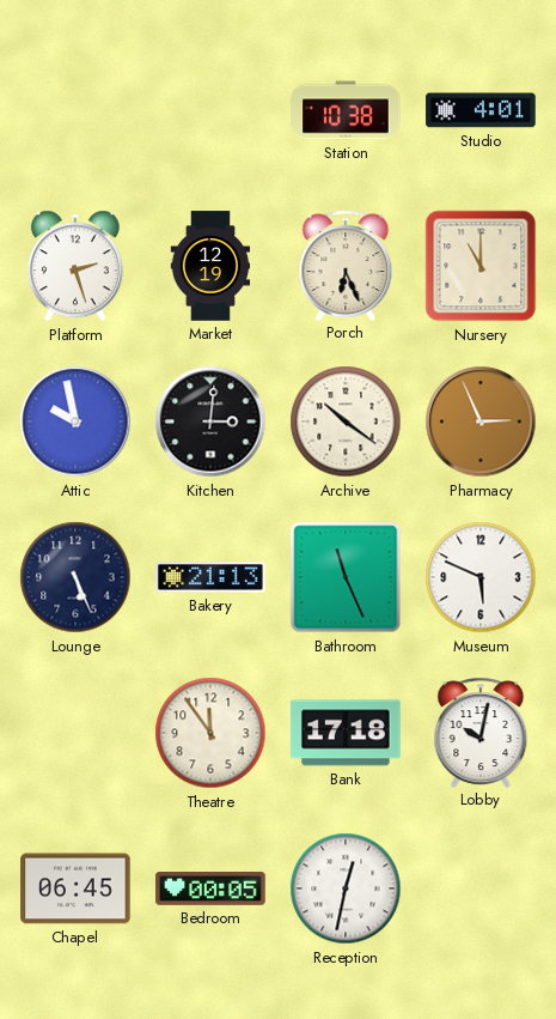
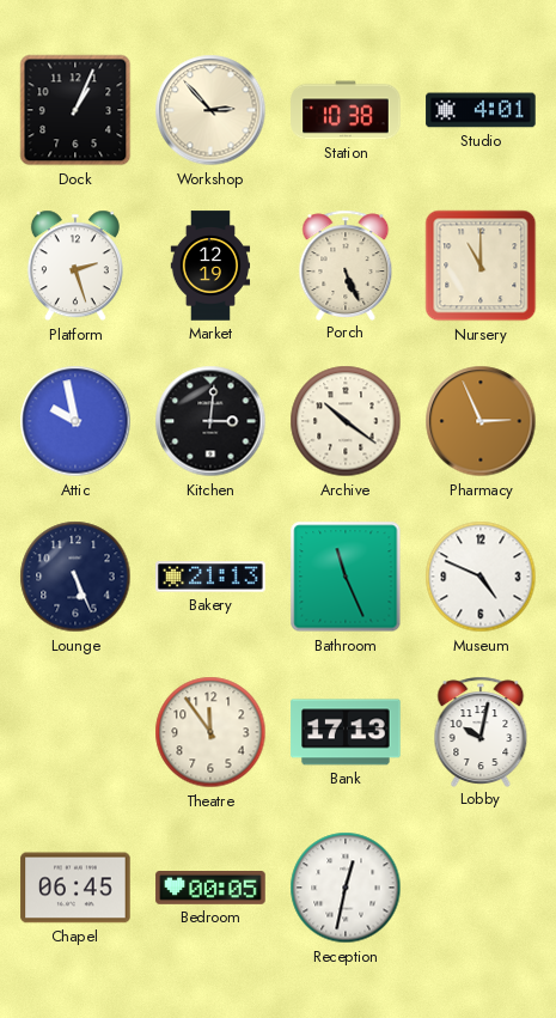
Dock: none -> 1:04
Workshop: none -> 2:53
Porch: 6:26 -> 5:26
Museum: 5:49 -> 4:49
Bank: 17:18 -> 17:13
